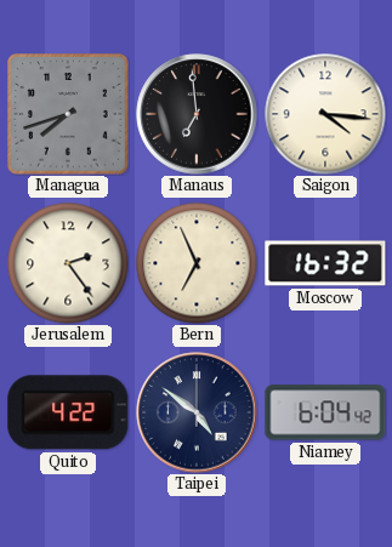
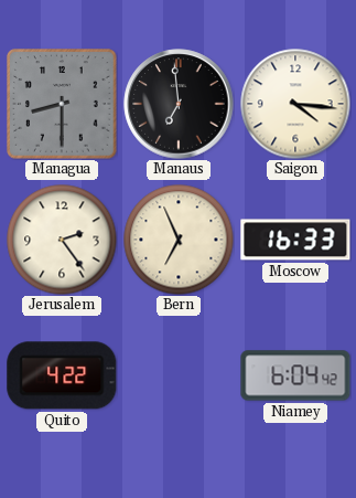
Managua: 7:42 -> 8:30
Moscow: 16:32 -> 16:33
Taipei: 4:51 -> none
